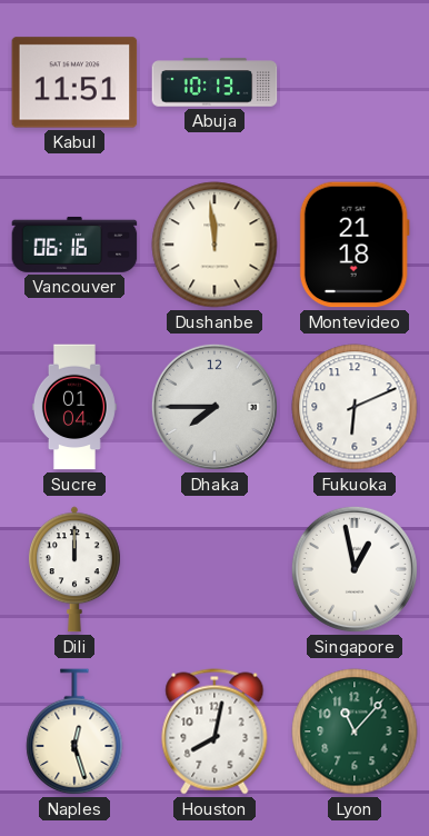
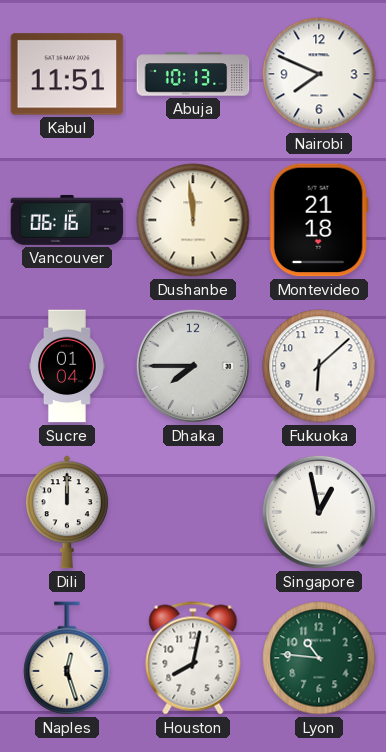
Nairobi: none -> 7:49
Fukuoka: 6:11 -> 6:08
Lyon: 11:07 -> 10:46
